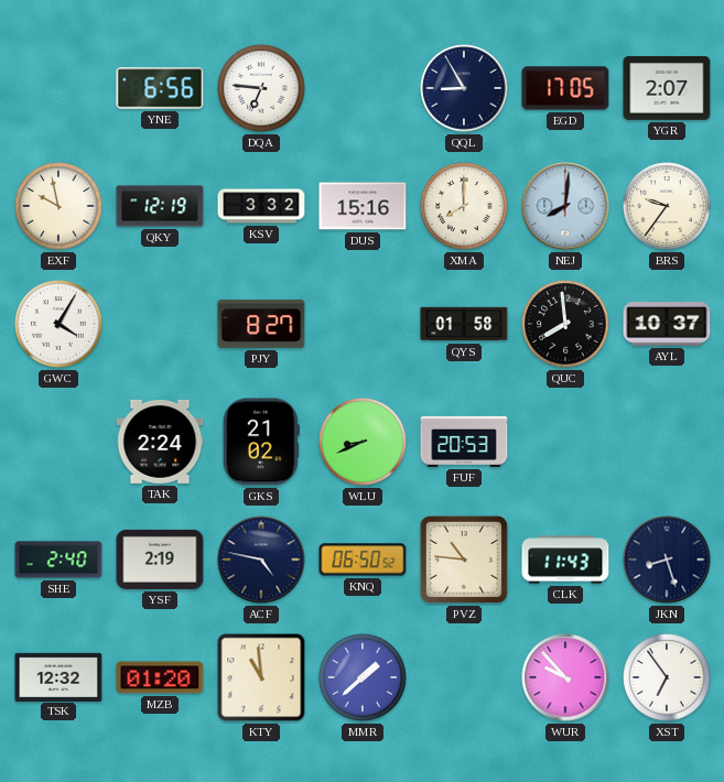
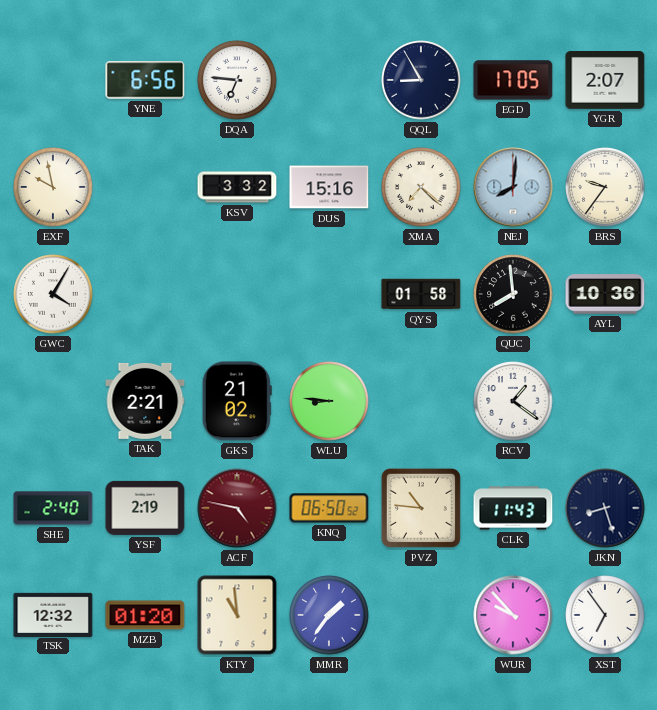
QKY: 12:19 -> none
XMA: 8:00 -> 7:22
PJY: 8:27 -> none
AYL: 10:37 -> 10:36
TAK: 2:24 -> 2:21
WLU: 8:41 -> 8:46
FUF: 20:53 -> none
RCV: none -> 1:21
ACF dial: navy -> burgundy
MMR: 1:38 -> 1:36
